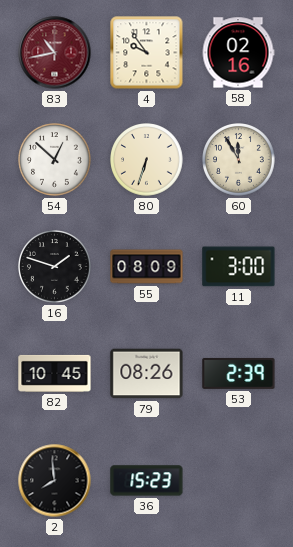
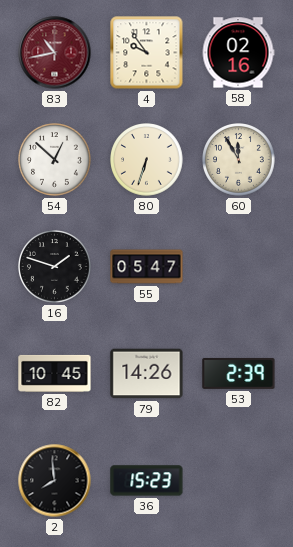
55: 08:09 -> 05:47
11: 3:00 -> none
79: 08:26 -> 14:26
